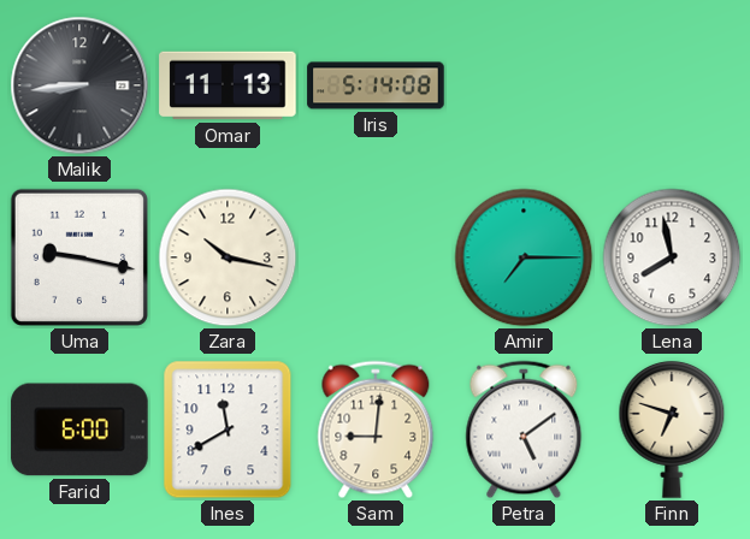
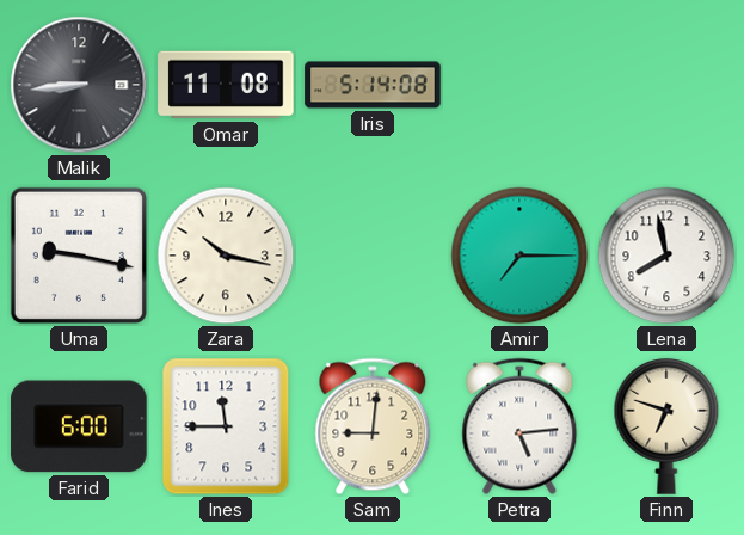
Omar: 11:13 -> 11:08
Ines: 11:40 -> 11:45
Petra: 5:09 -> 5:14
